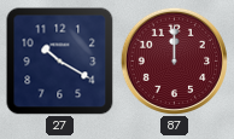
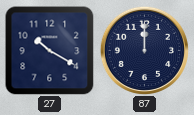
87 dial: burgundy -> navy
